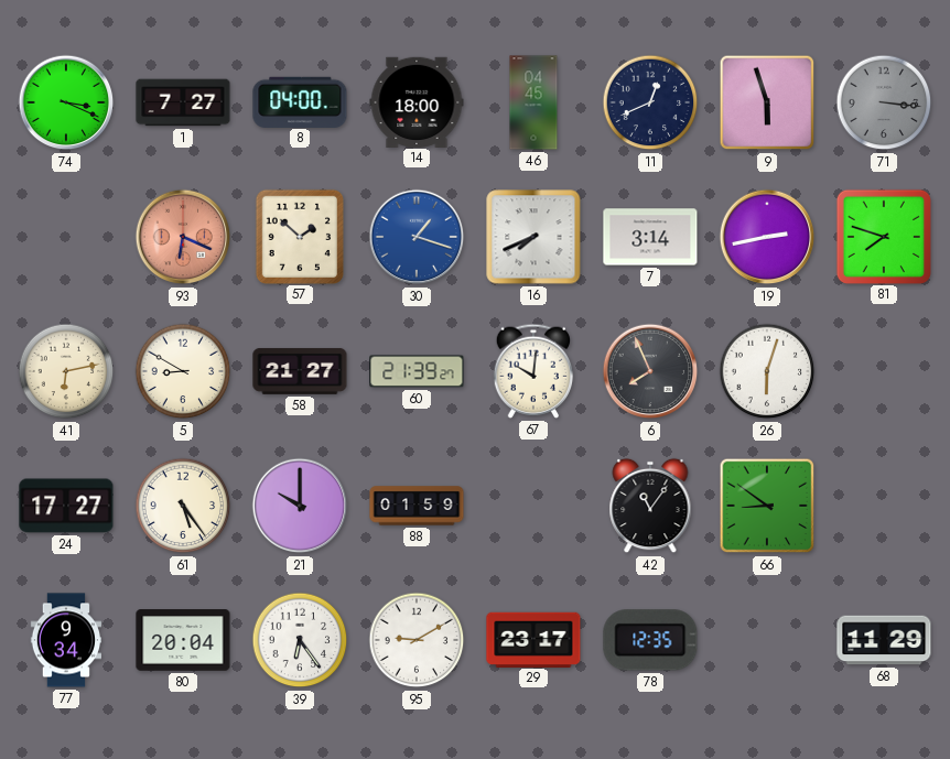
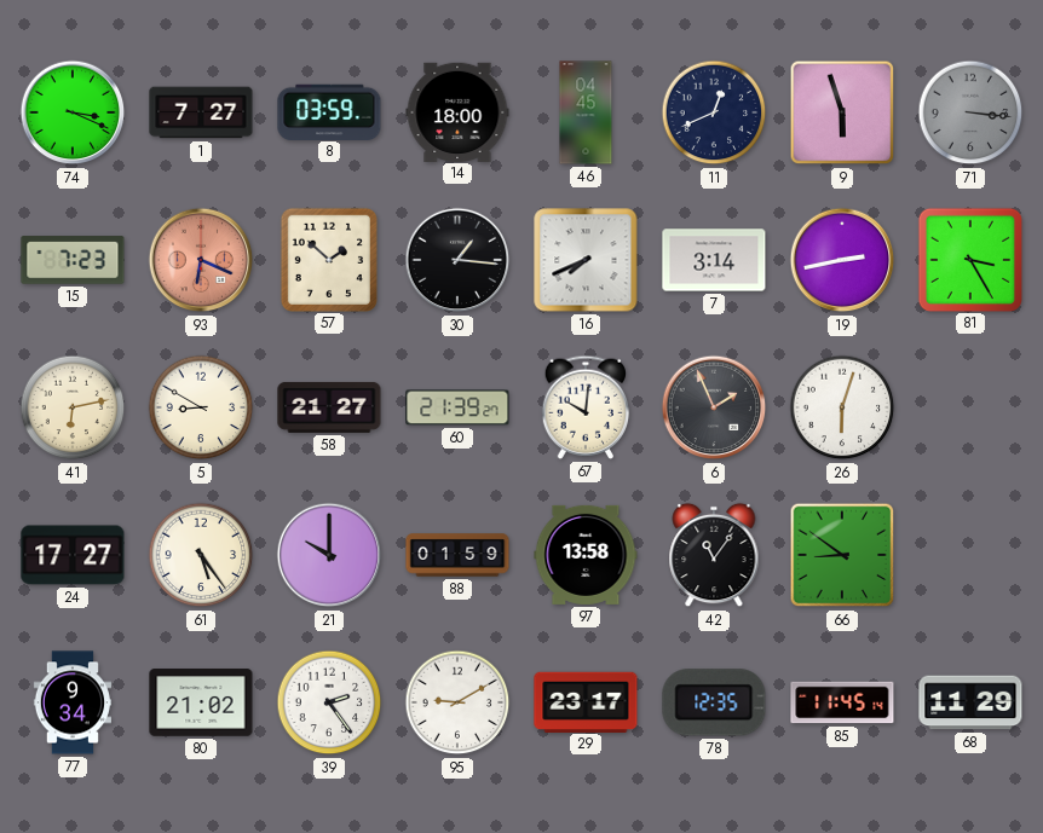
8: 04:00 -> 03:59
15: none -> 7:23
30: 1:18 -> 1:16
30 dial: blue -> black
81: 7:48 -> 3:25
6: 7:56 -> 1:56
97: none -> 13:58
80: 20:04 -> 21:02
39: 6:24 -> 2:24
85: none -> 11:45
